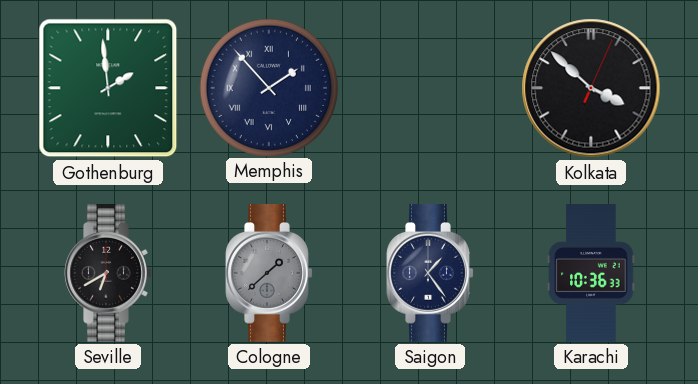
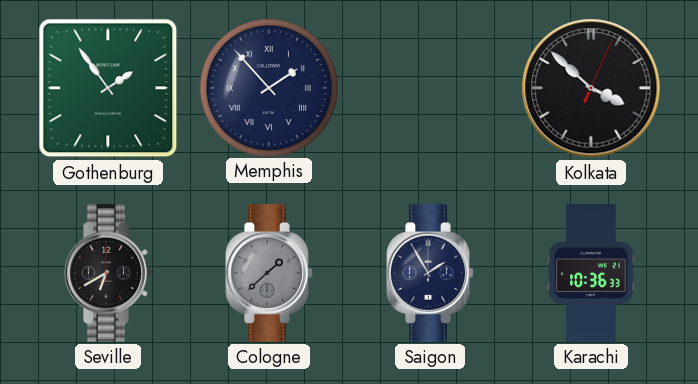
Gothenburg: 1:59 -> 1:54
Saigon: 1:24 -> 1:55
